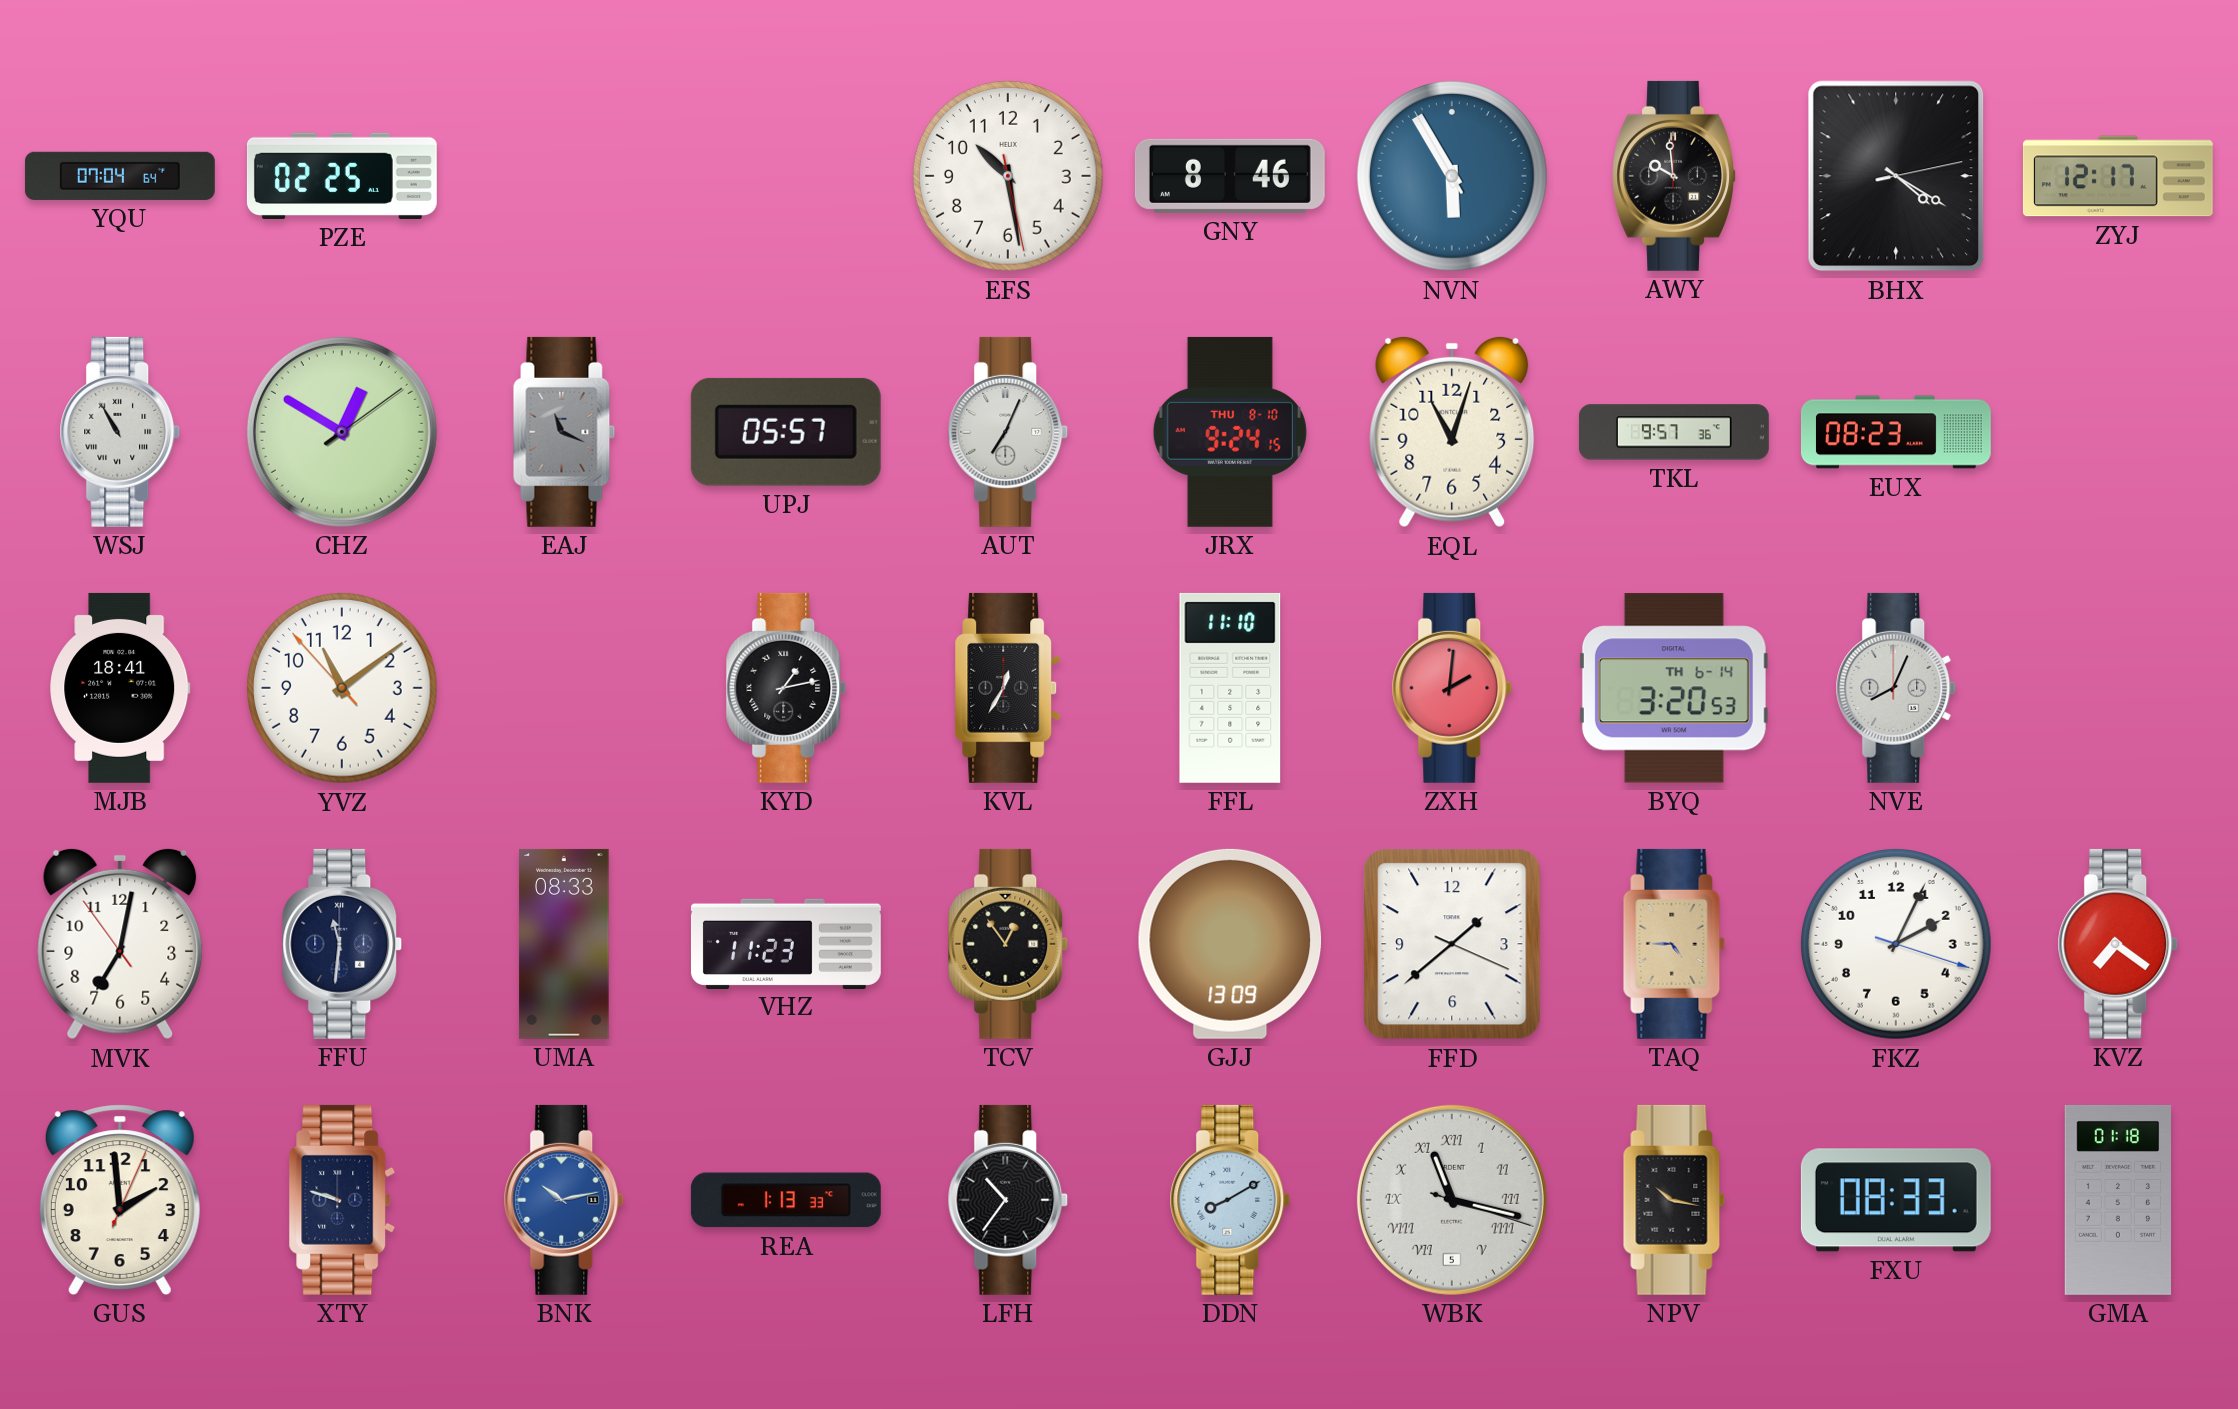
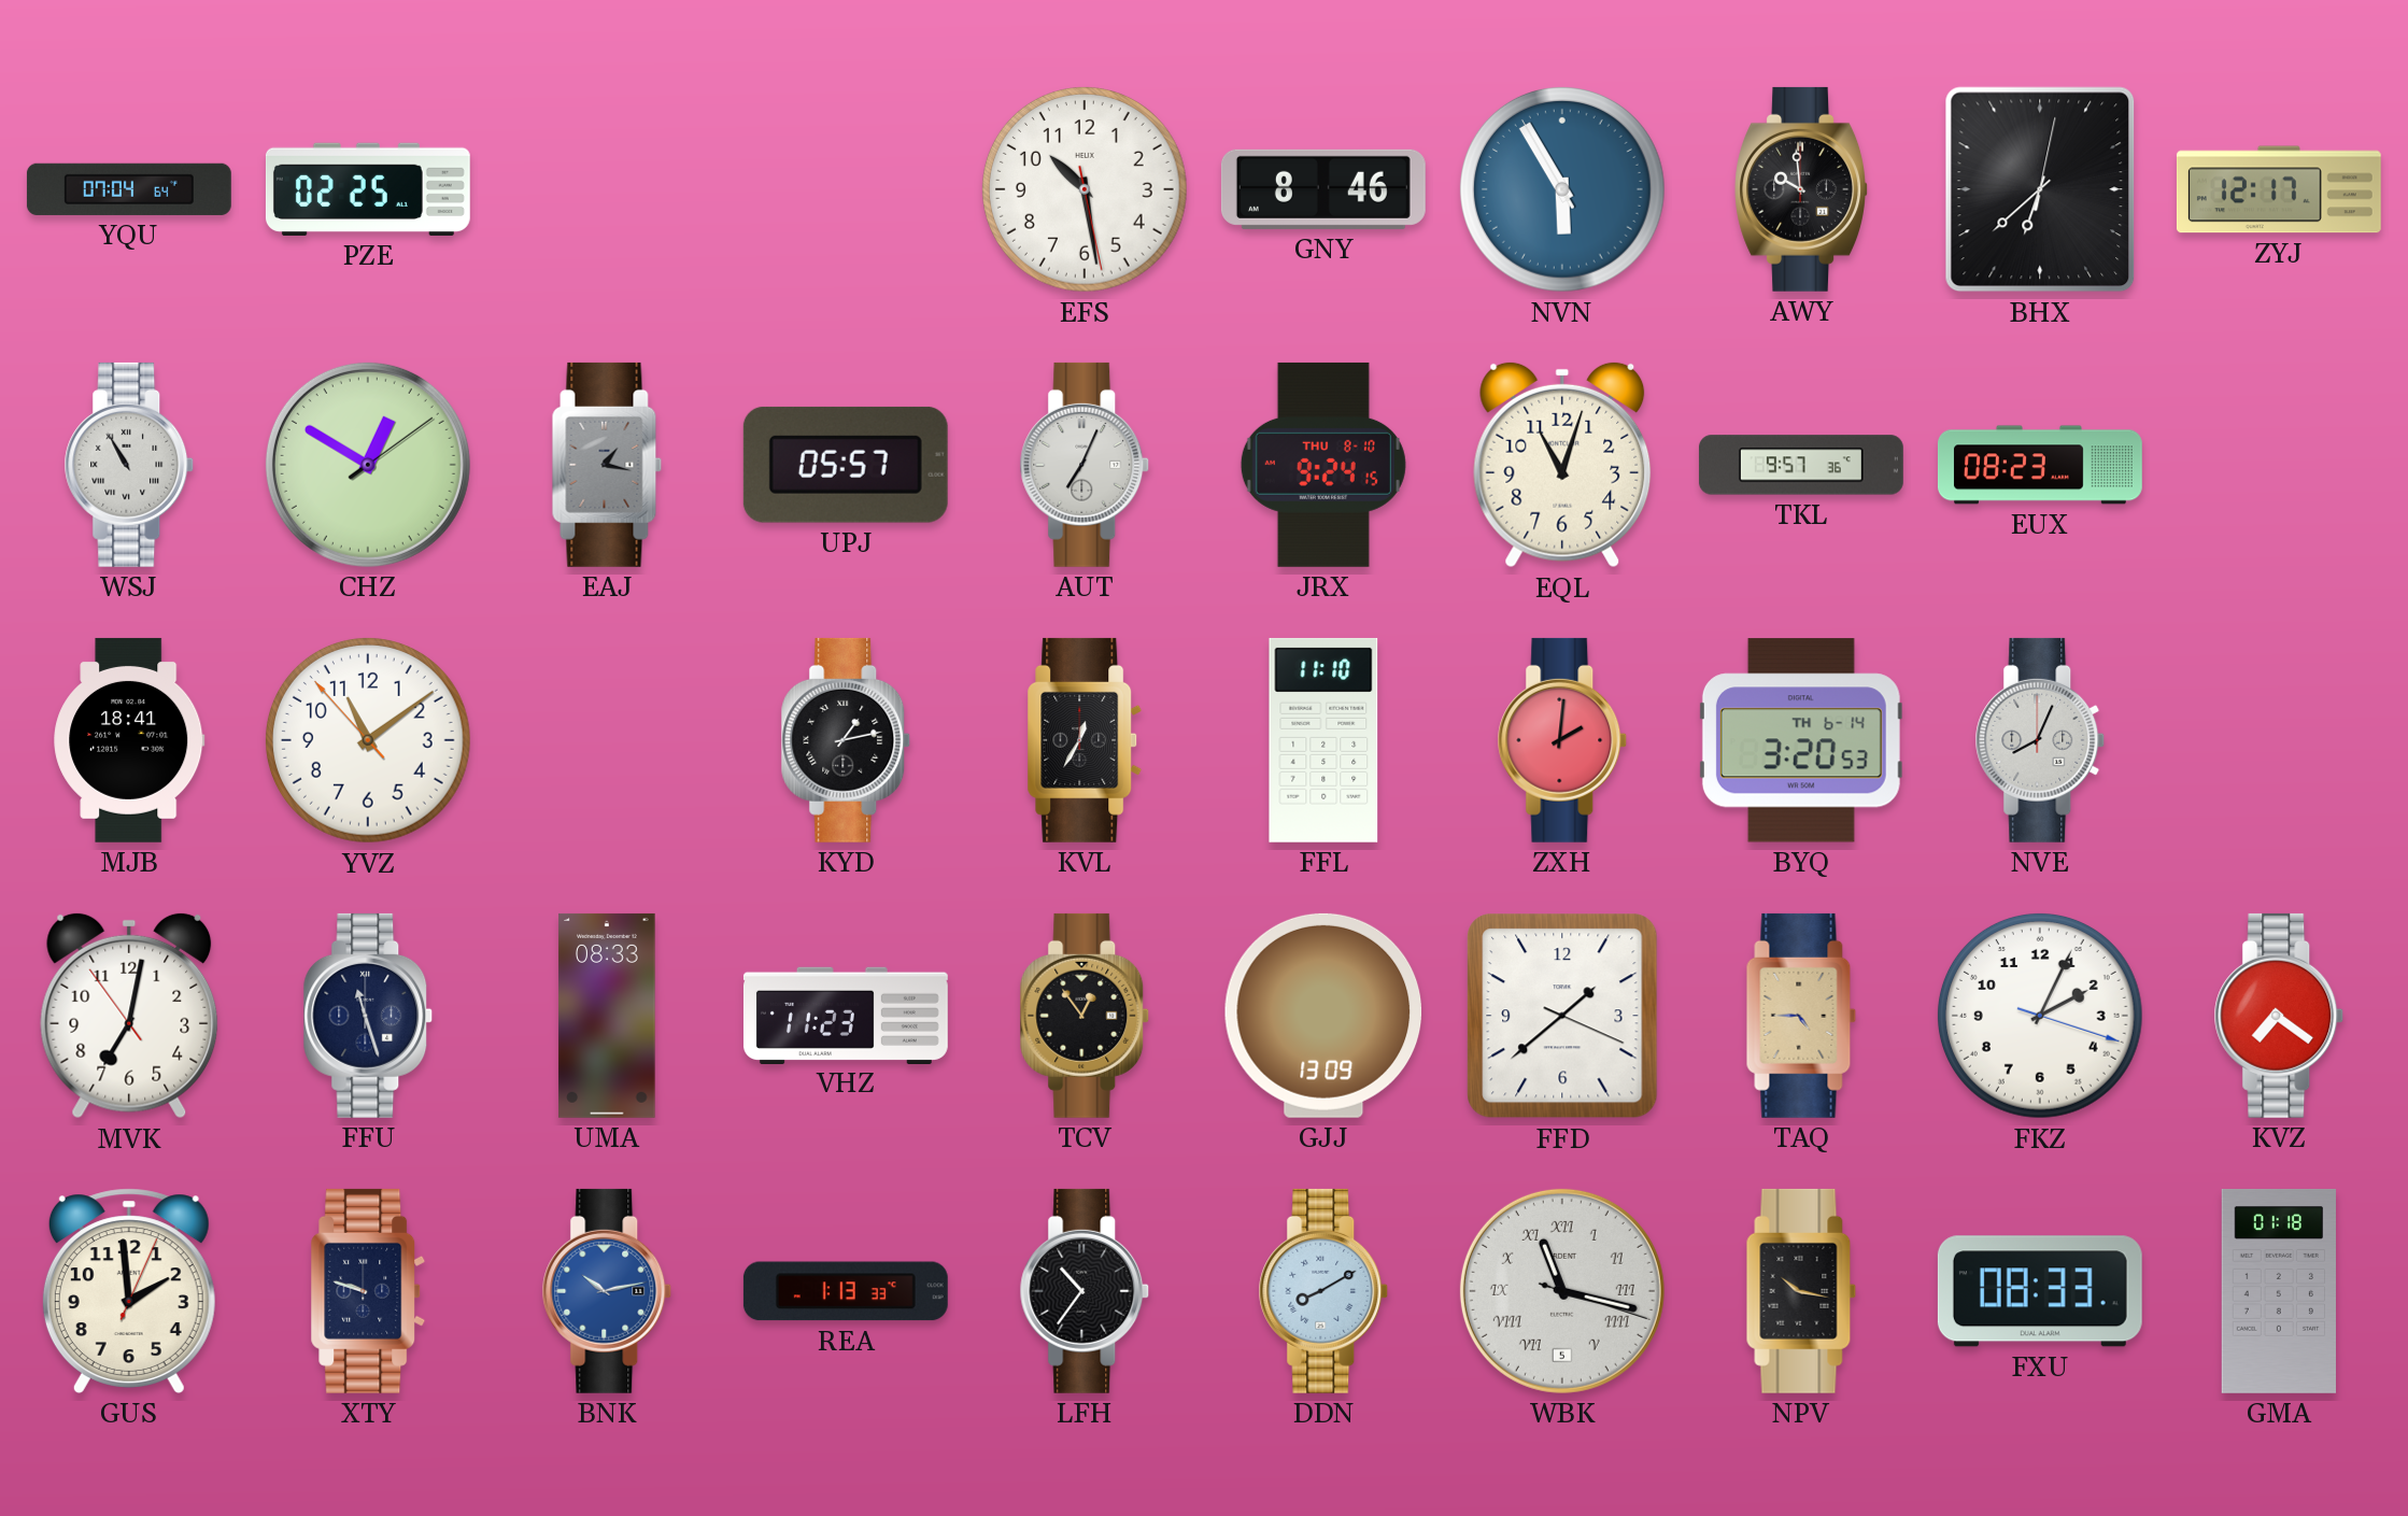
BHX: 4:20 -> 6:38
EAJ: 11:19 -> 1:17
FFU: 11:31 -> 11:27
